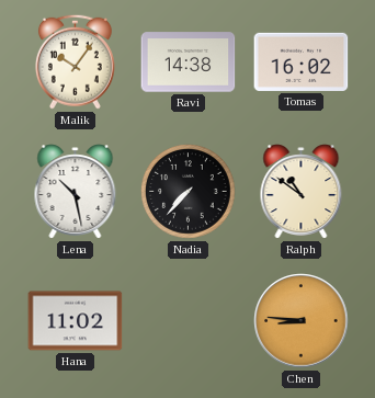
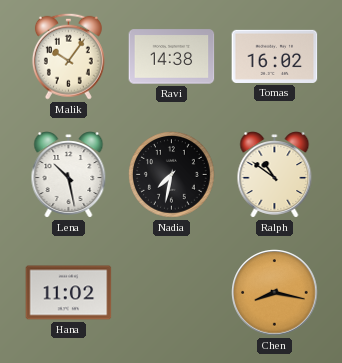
Nadia: 7:37 -> 7:32
Chen: 8:46 -> 8:17
